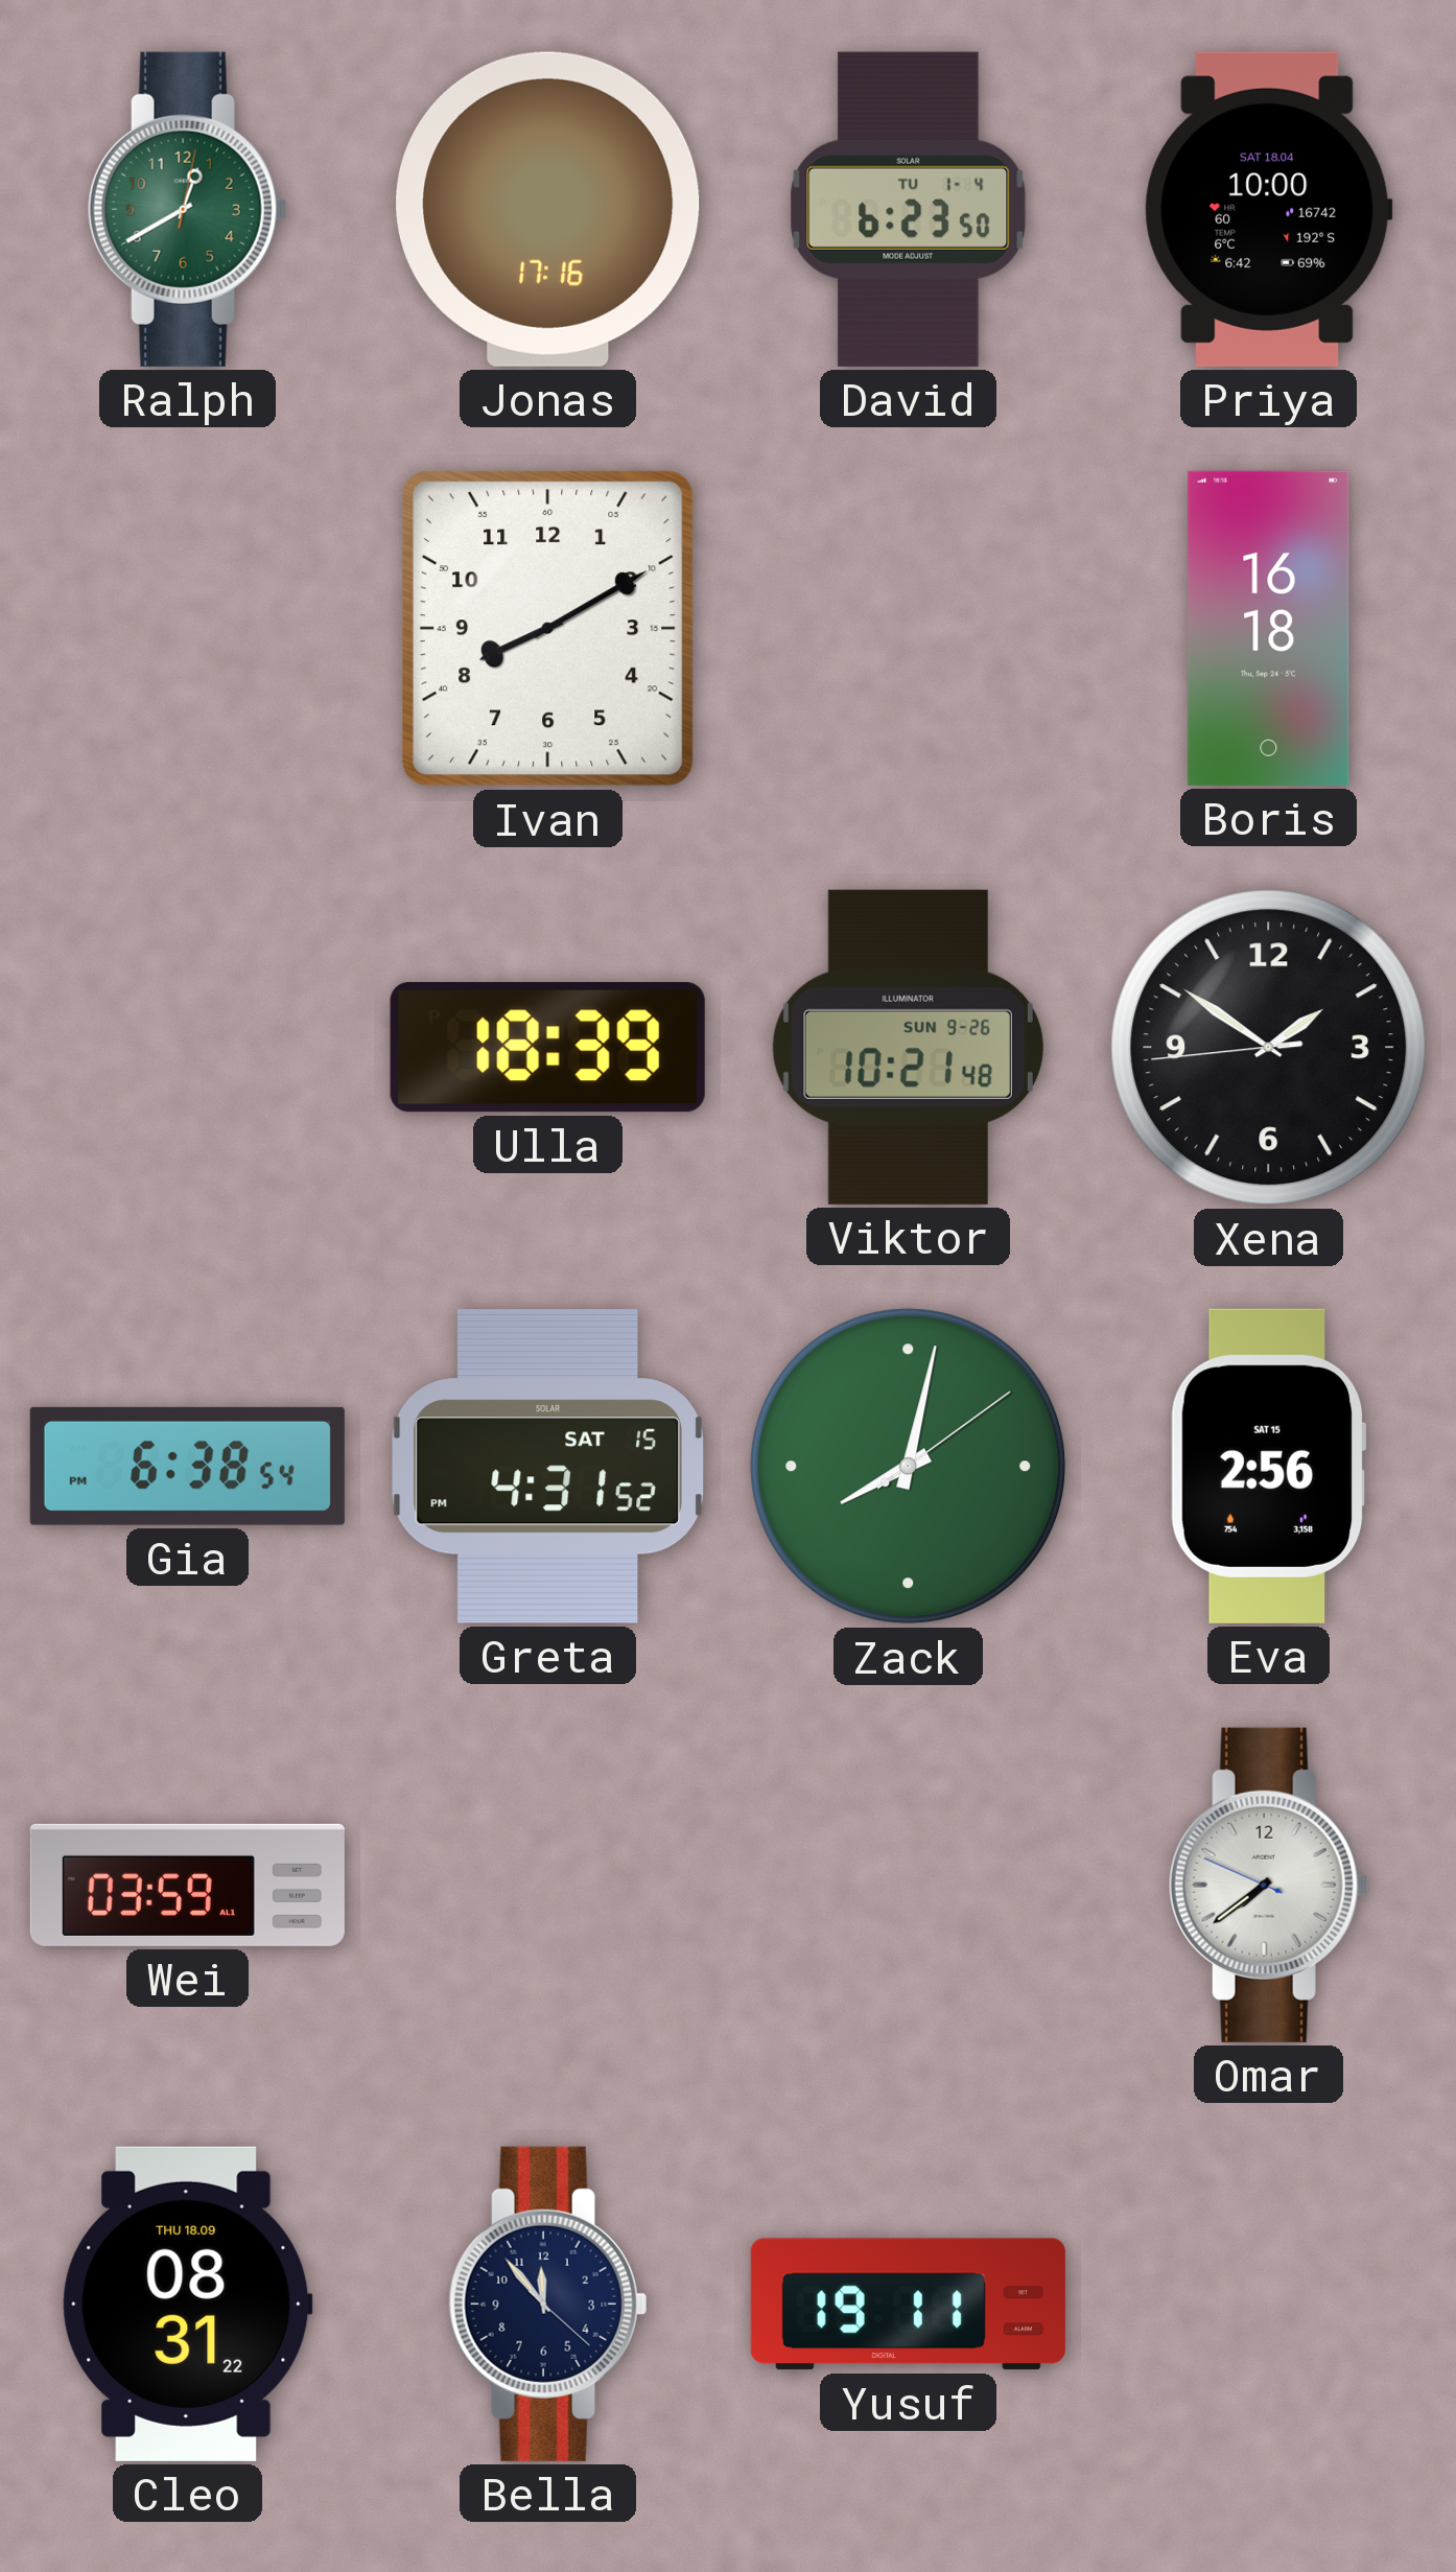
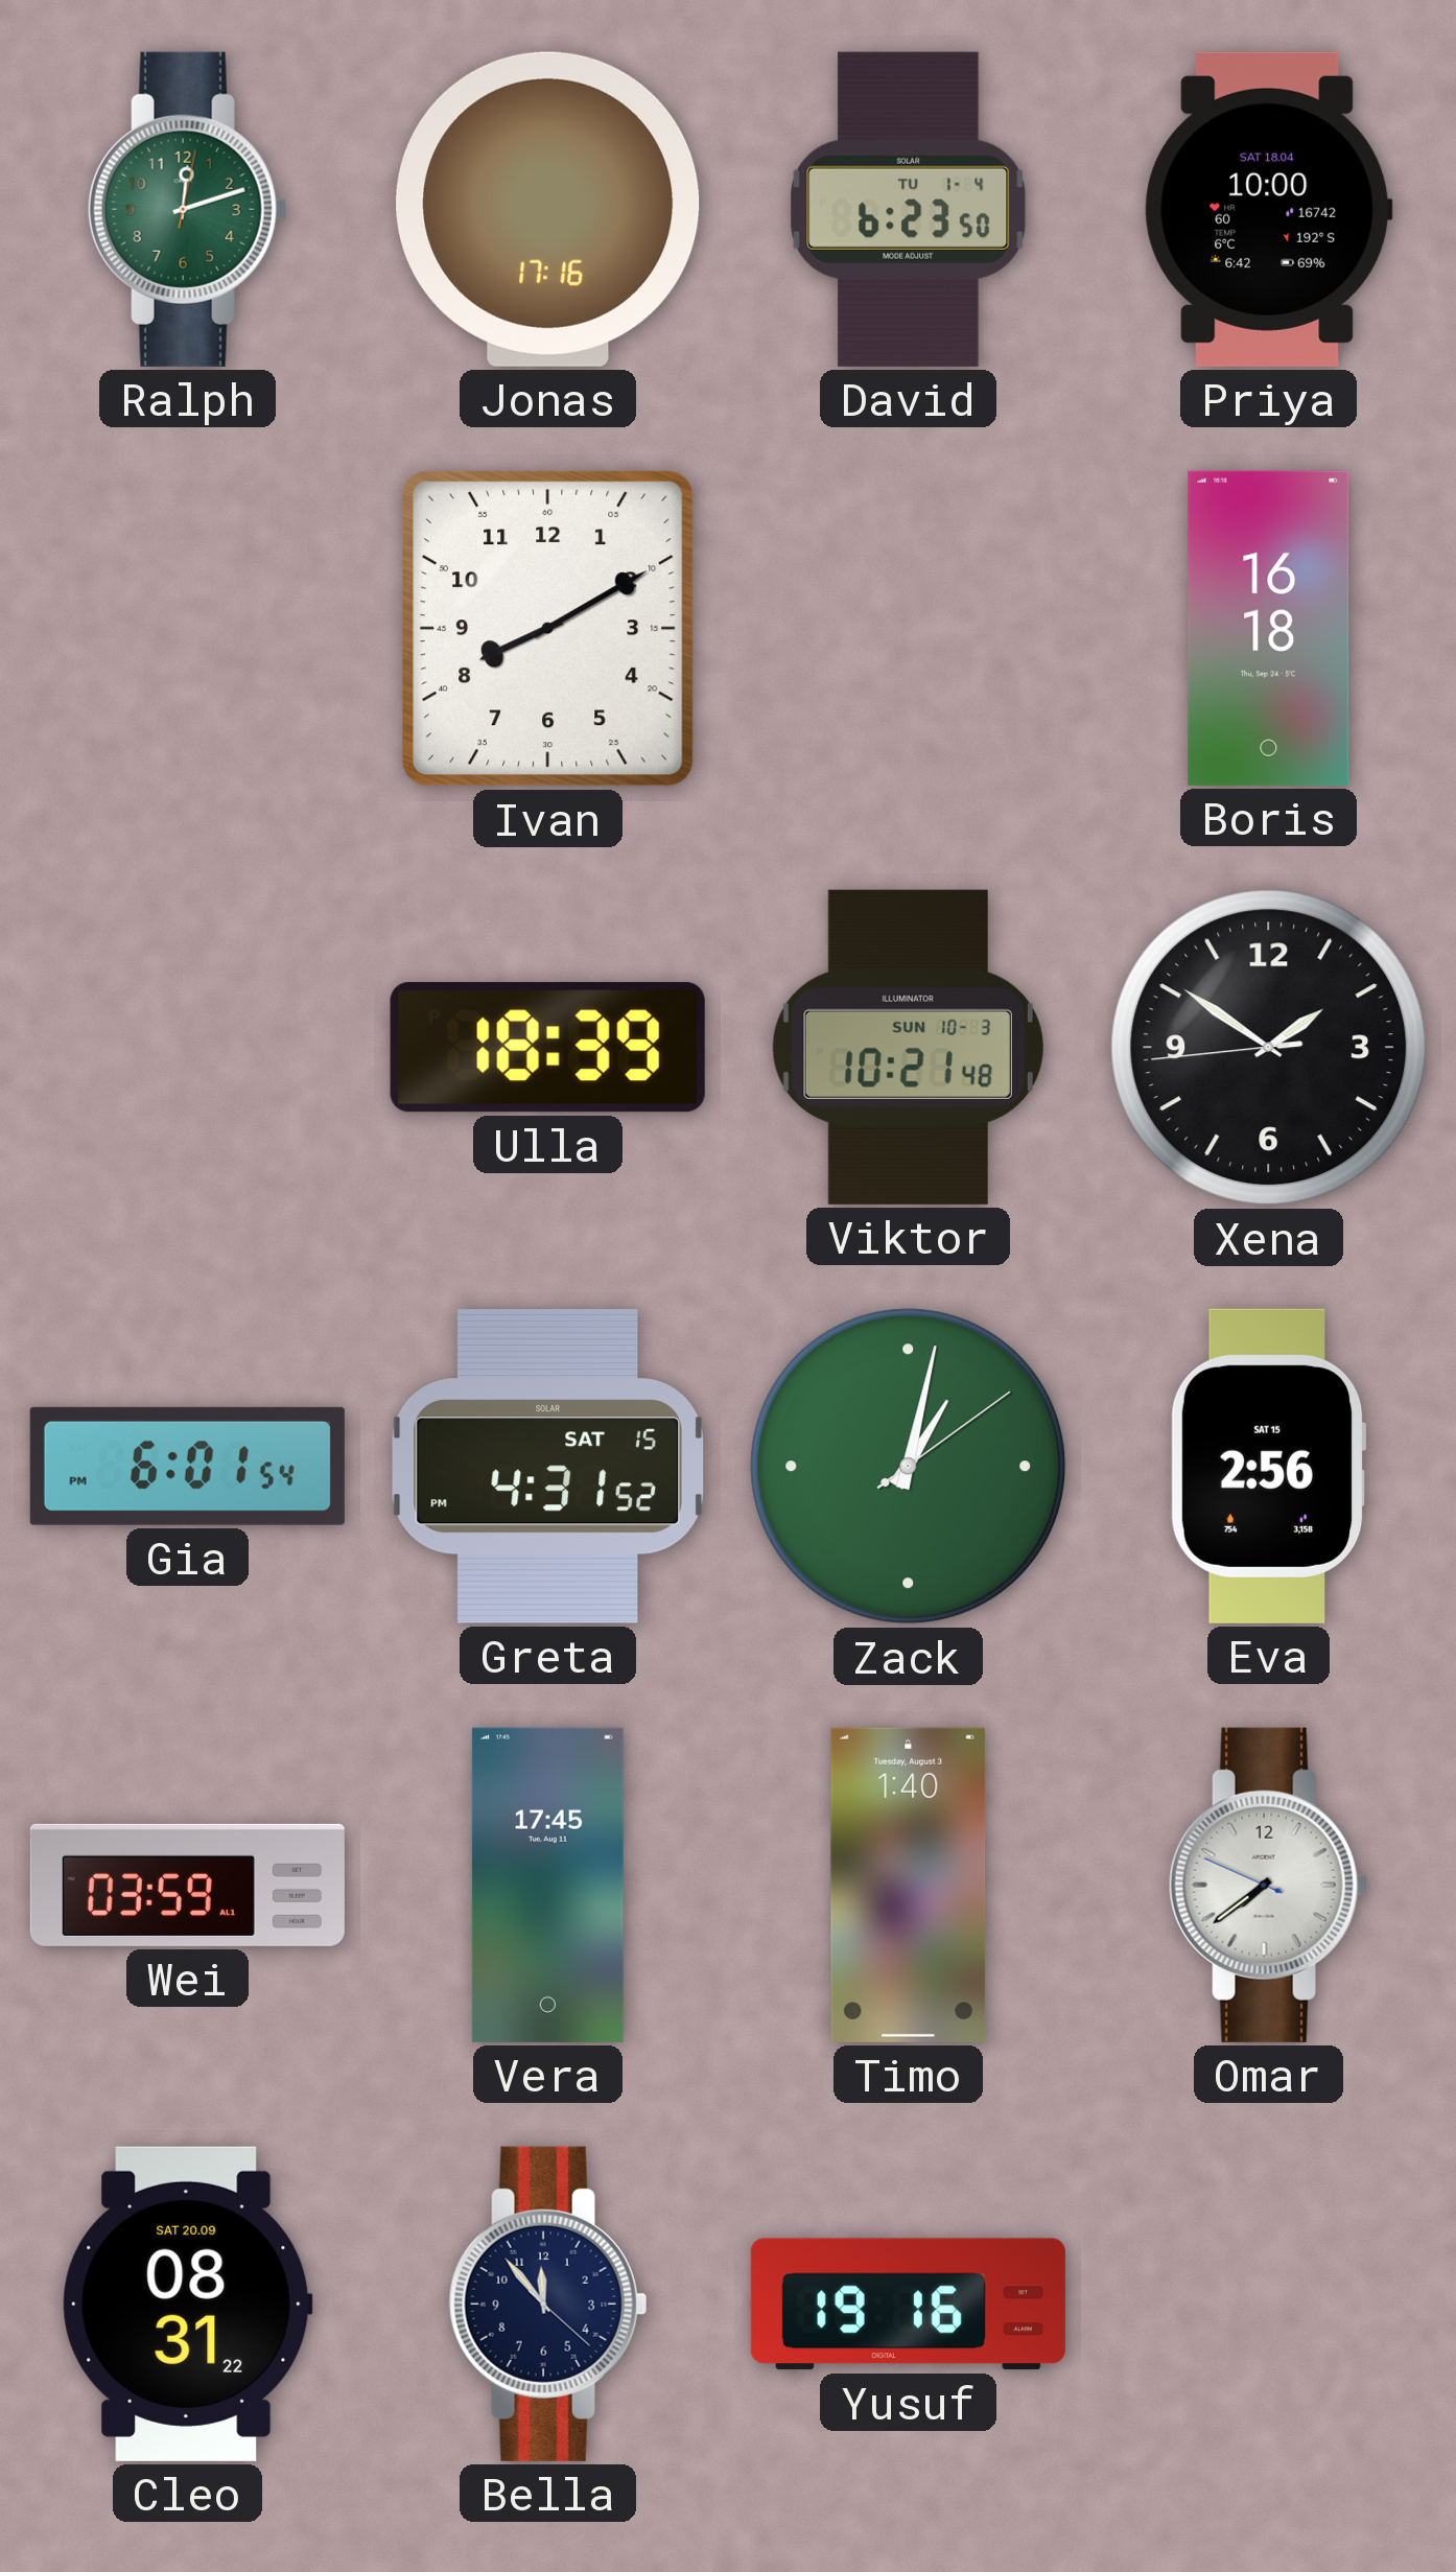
Ralph: 12:40 -> 12:12
Viktor date: SUN 9-26 -> SUN 10-3
Gia: 6:38 -> 6:01
Zack: 8:02 -> 1:02
Vera: none -> 17:45
Timo: none -> 1:40
Cleo date: THU 18.09 -> SAT 20.09
Yusuf: 19:11 -> 19:16
